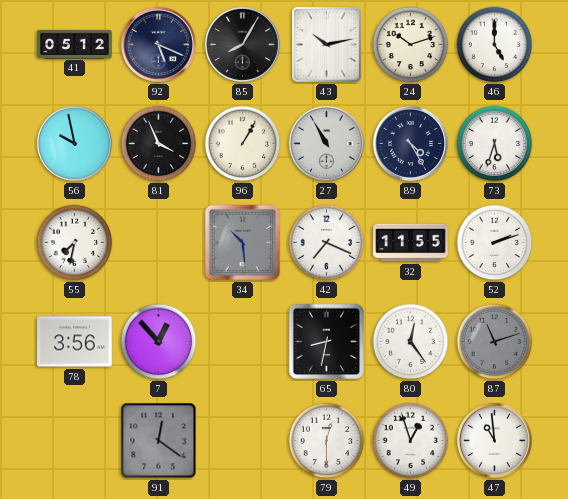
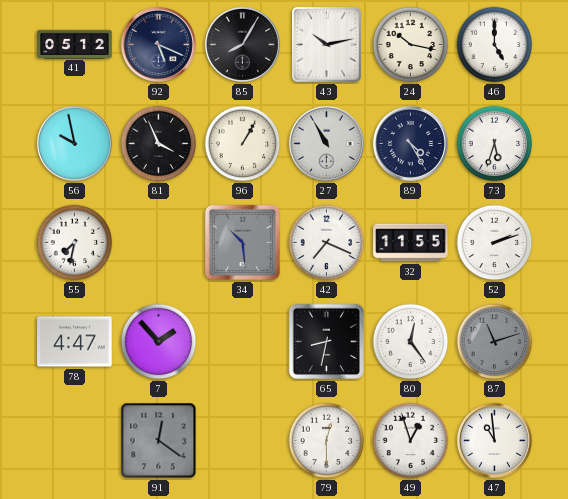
24: 10:12 -> 10:17
78: 3:56 -> 4:47
7: 12:53 -> 1:53
